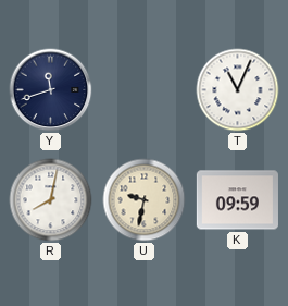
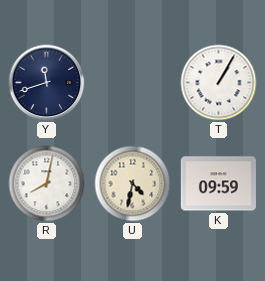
T: 11:04 -> 1:05
U: 9:32 -> 4:32
